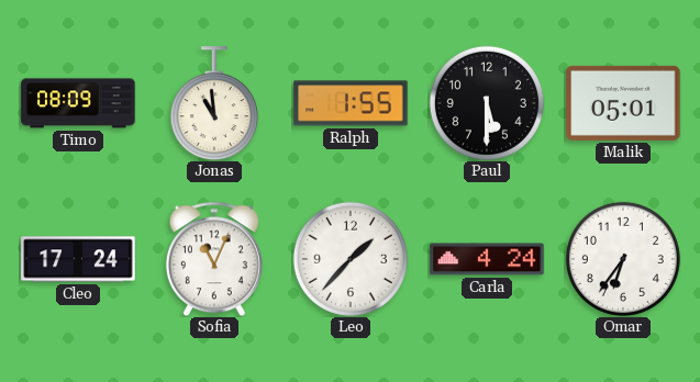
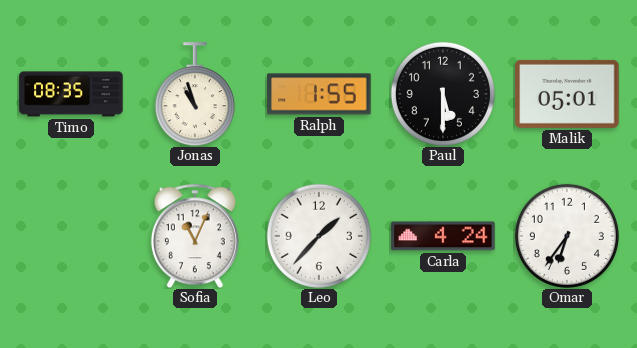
Timo: 08:09 -> 08:35
Jonas: 10:59 -> 10:57
Cleo: 17:24 -> none
